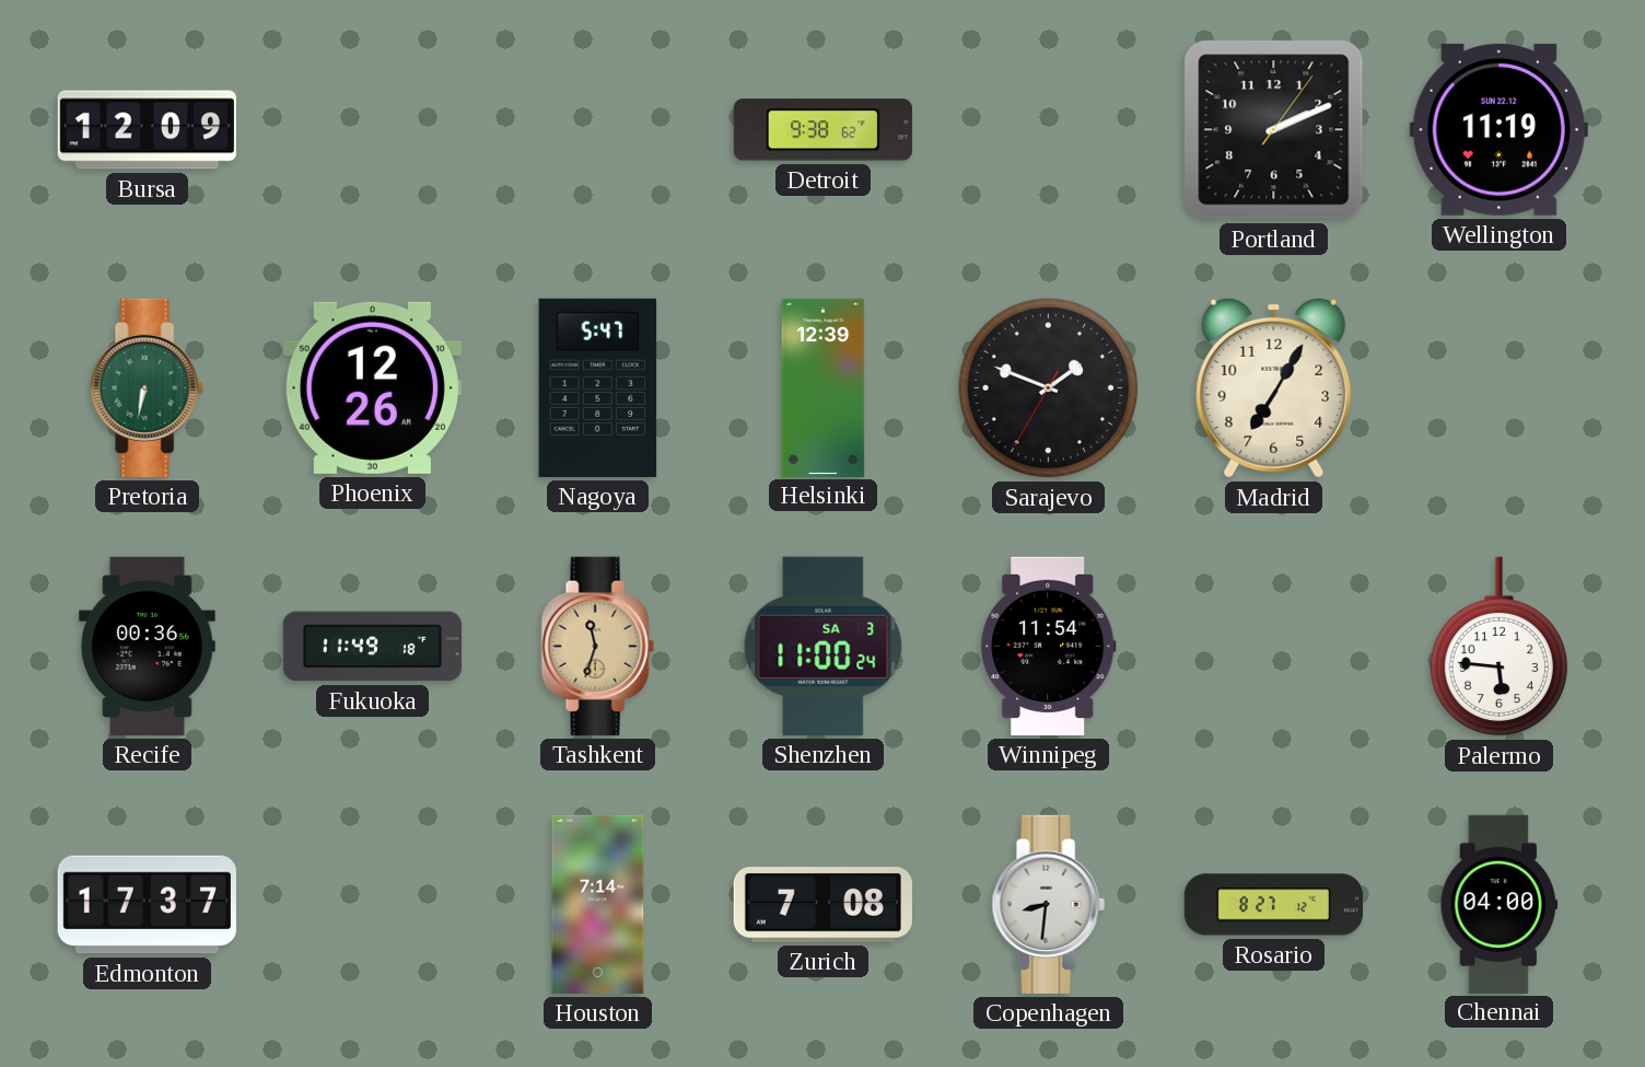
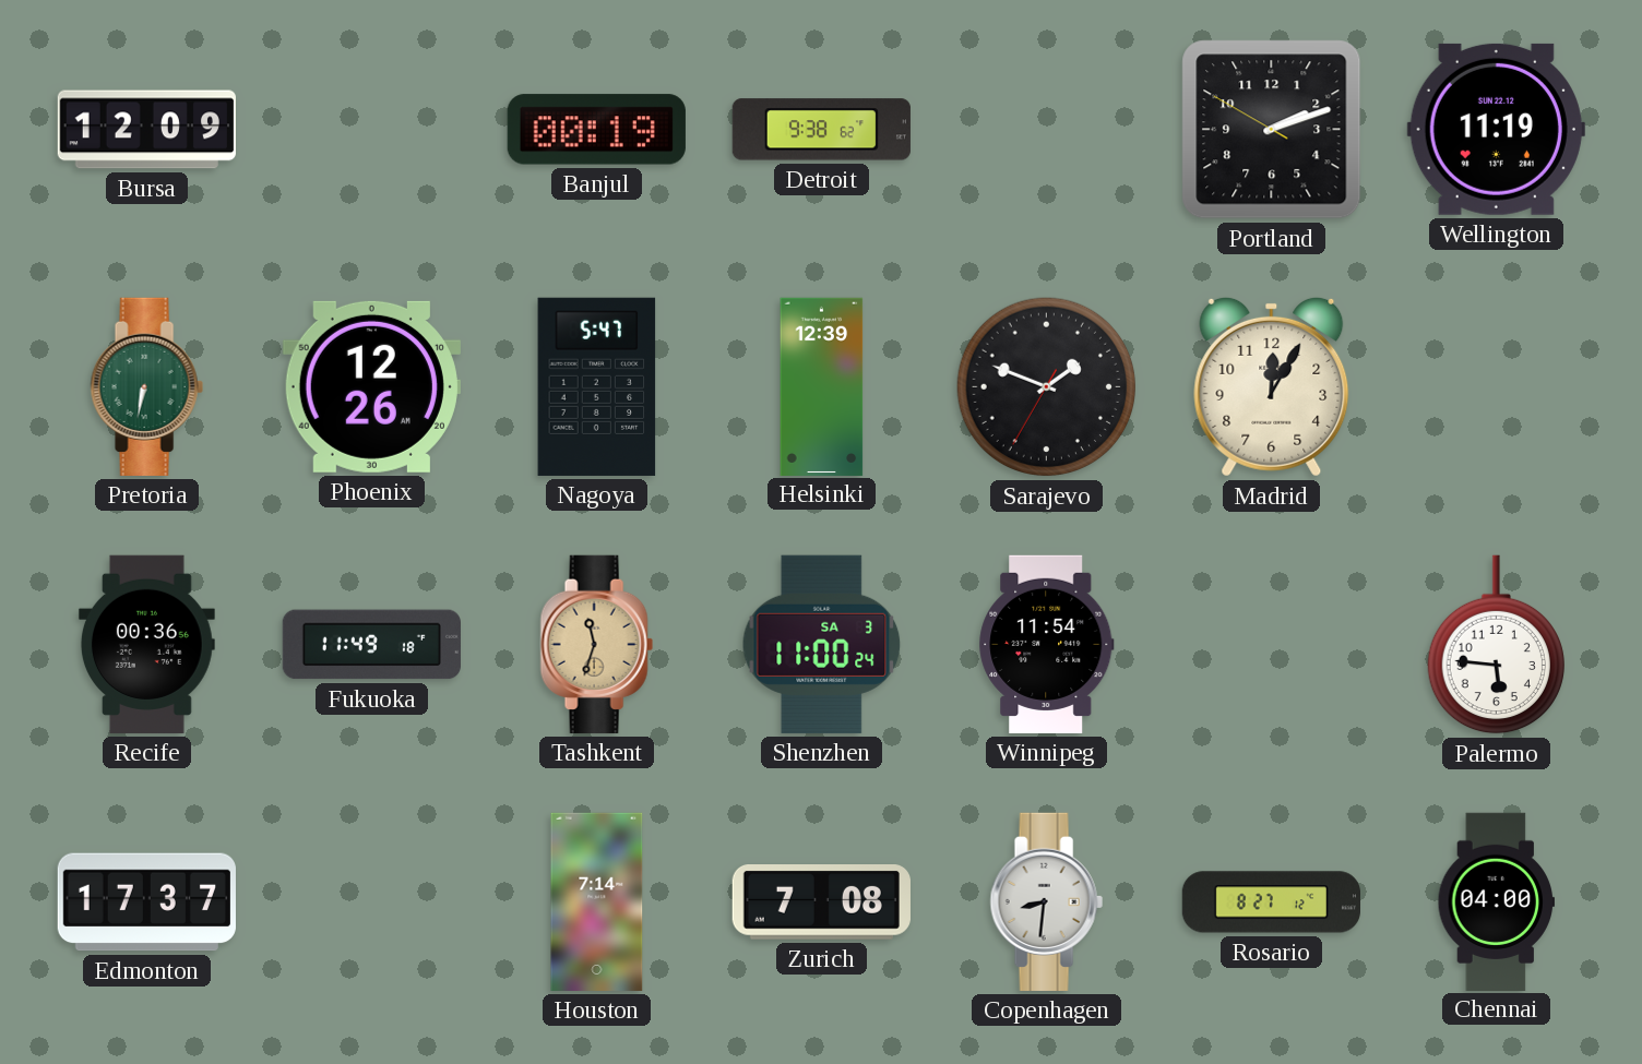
Banjul: none -> 00:19
Portland: 2:11:06 -> 2:11:50
Madrid: 7:05 -> 12:05
